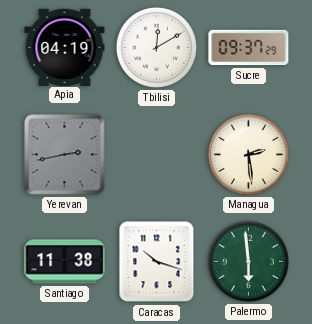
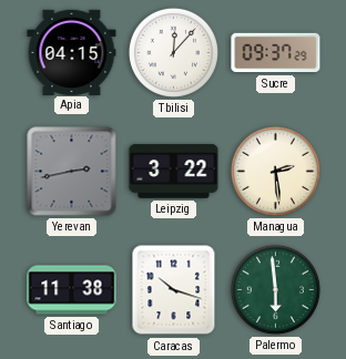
Apia: 04:19 -> 04:15
Tbilisi: 12:10 -> 12:07
Leipzig: none -> 3:22
